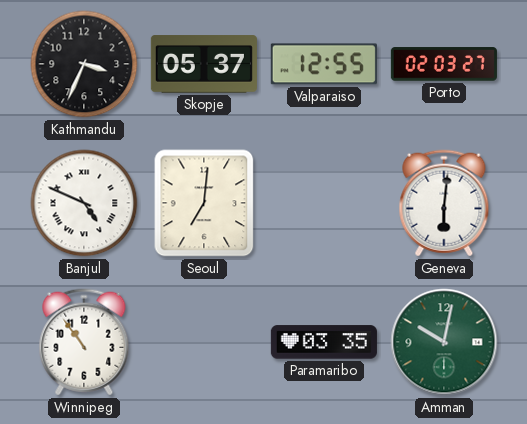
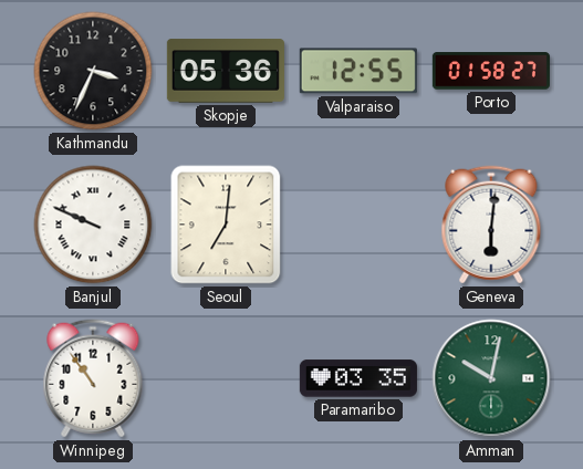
Skopje: 05:37 -> 05:36
Porto: 02:03 -> 01:58
Banjul: 4:49 -> 9:49
